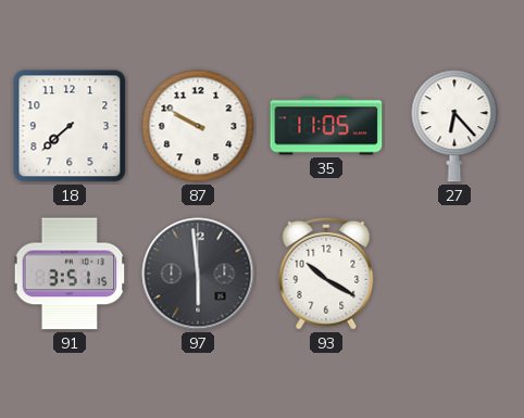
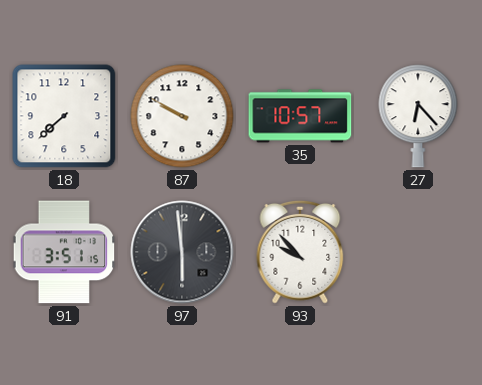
35: 11:05 -> 10:57
93: 10:20 -> 9:53
